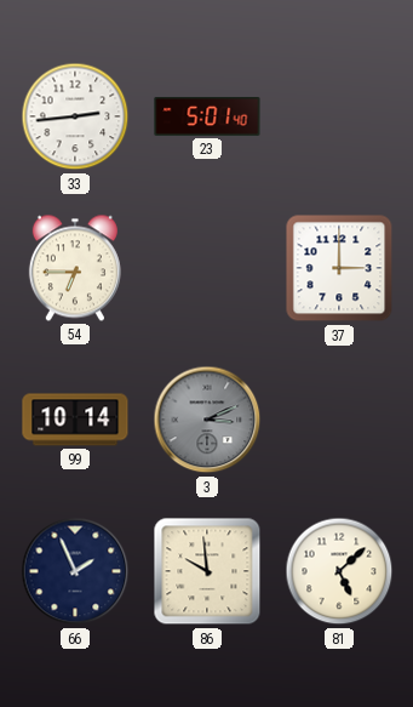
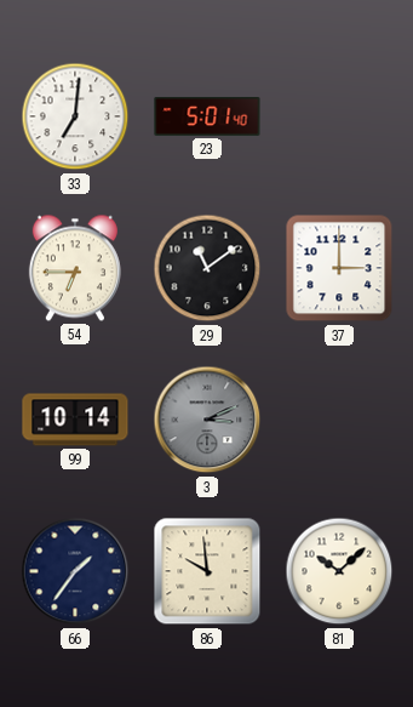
33: 2:44 -> 7:01
29: none -> 11:09
66: 1:56 -> 1:36
81: 5:08 -> 10:08
